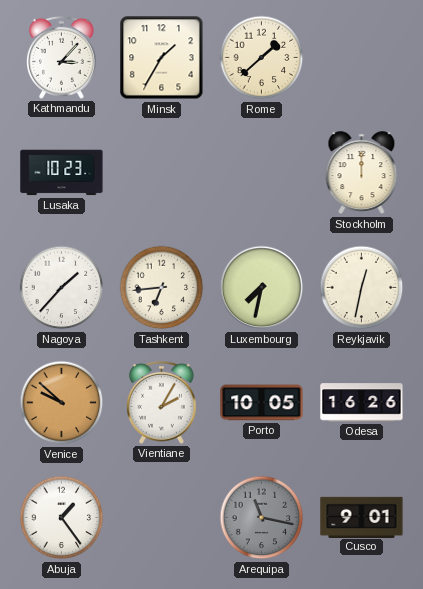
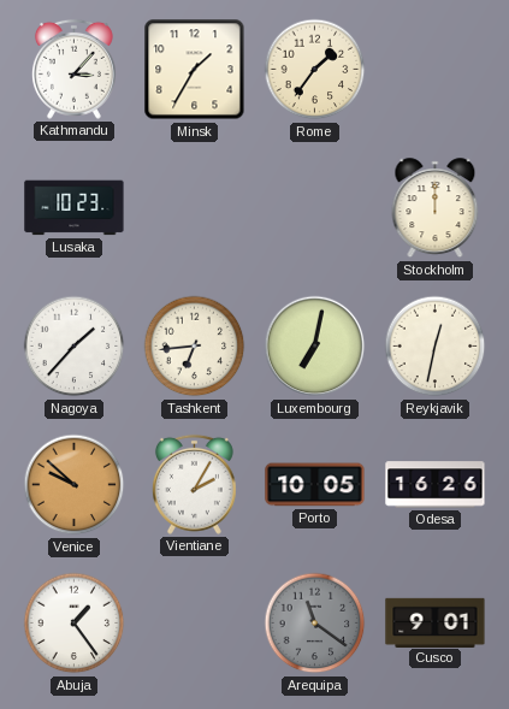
Rome: 1:38 -> 1:36
Luxembourg: 7:32 -> 7:02
Arequipa: 11:17 -> 11:21
